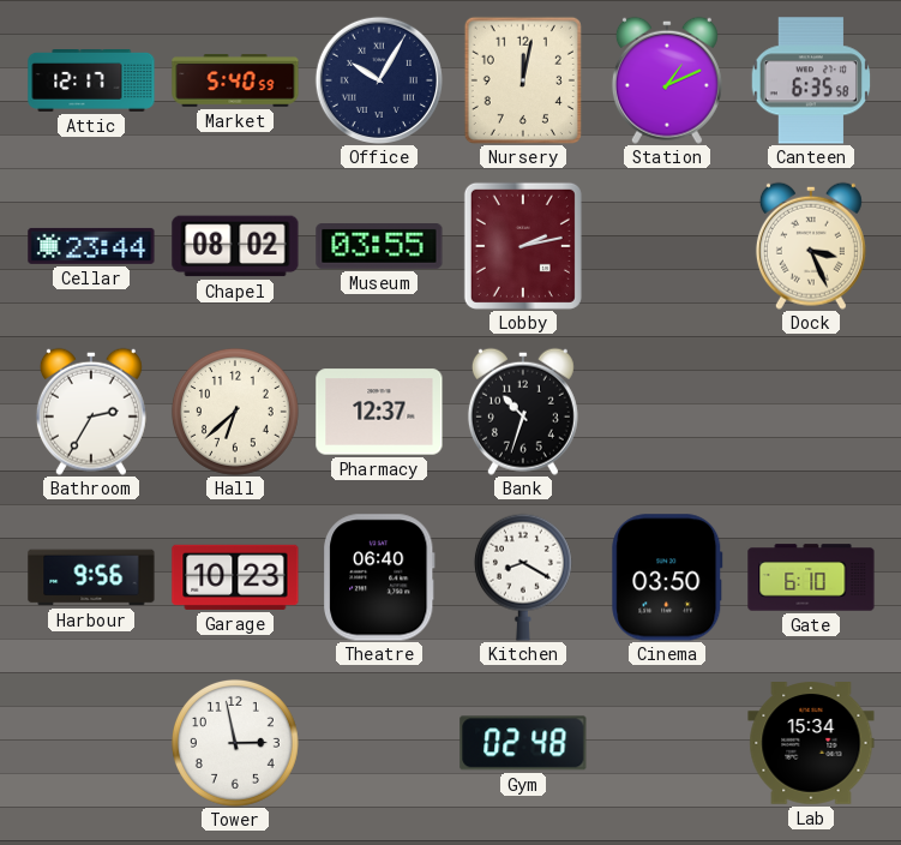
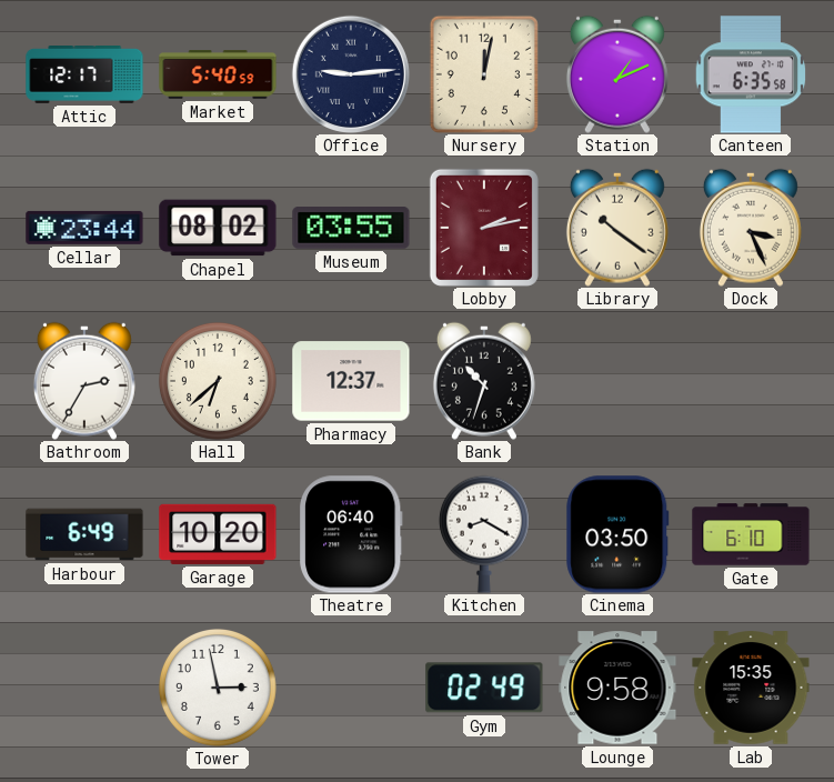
Office: 10:05 -> 9:14
Library: none -> 10:21
Harbour: 9:56 -> 6:49
Garage: 10:23 -> 10:20
Gym: 02:48 -> 02:49
Lounge: none -> 9:58
Lab: 15:34 -> 15:35
